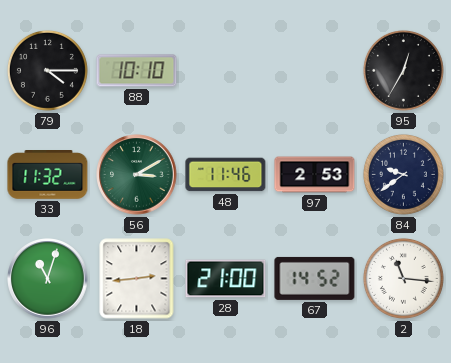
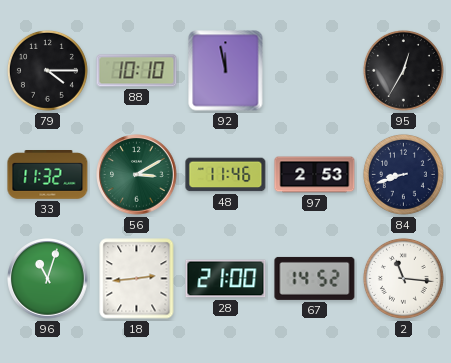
92: none -> 11:58
84: 9:39 -> 8:42
